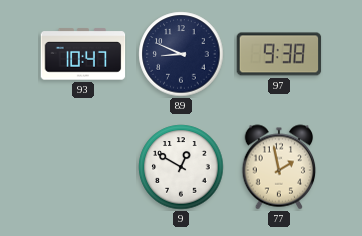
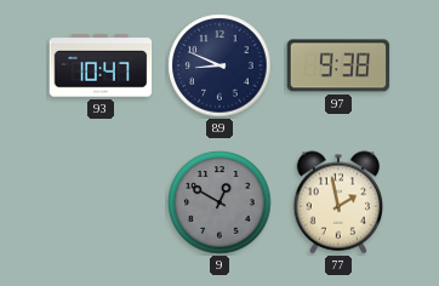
9 dial: white -> grey
